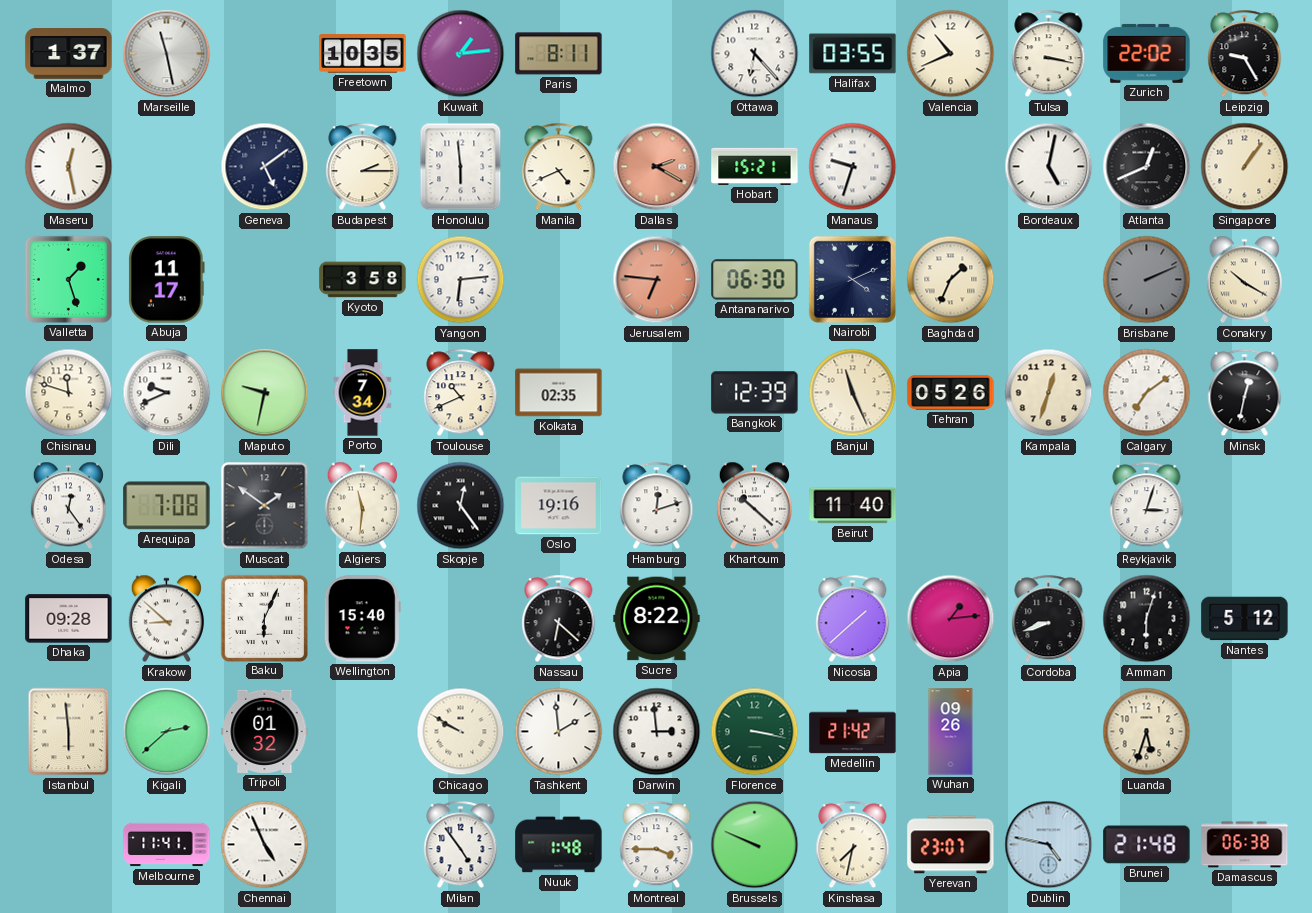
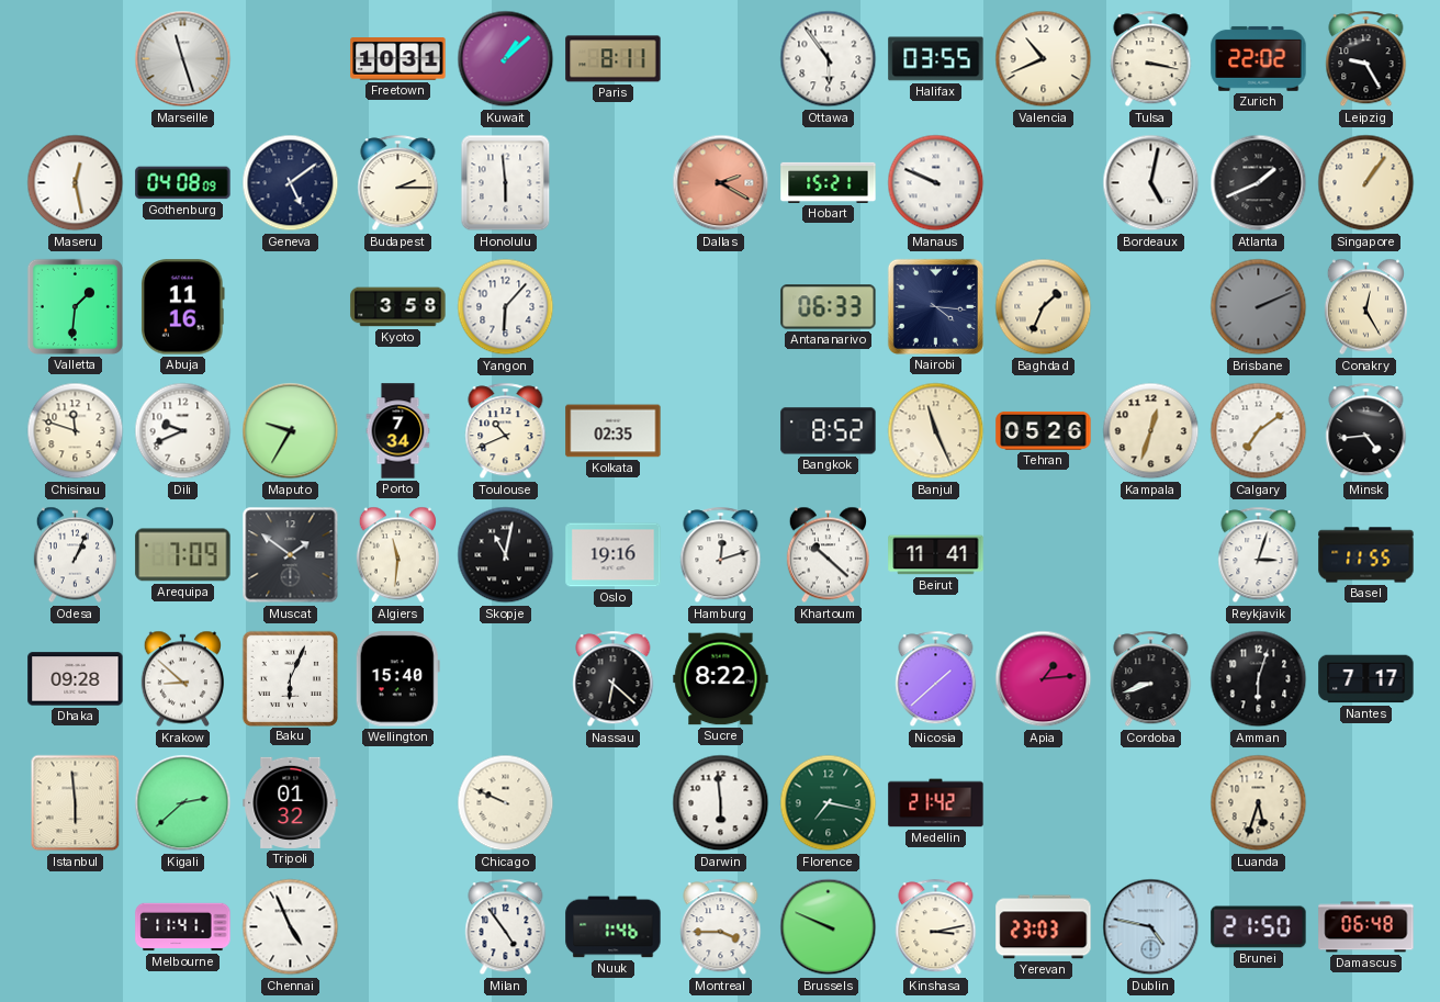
Malmo: 1:37 -> none
Marseille: 11:28 -> 11:27
Freetown: 10:35 -> 10:31
Kuwait: 1:14 -> 1:08
Ottawa: 6:23 -> 5:54
Gothenburg: none -> 04:08
Manila: 4:41 -> none
Manaus: 9:33 -> 9:49
Atlanta: 12:41 -> 1:41
Valletta: 1:27 -> 1:31
Abuja: 11:17 -> 11:16
Yangon: 6:14 -> 6:07
Jerusalem: 6:46 -> none
Antananarivo: 06:30 -> 06:33
Nairobi: 4:11 -> 4:16
Conakry: 10:20 -> 12:25
Maputo: 9:32 -> 9:35
Bangkok: 12:39 -> 8:52
Minsk: 12:32 -> 4:44
Odesa: 12:24 -> 1:04
Arequipa: 7:08 -> 7:09
Skopje: 12:24 -> 11:02
Beirut: 11:40 -> 11:41
Basel: none -> 11:55
Nantes: 5:12 -> 7:17
Chicago: 9:50 -> 9:49
Tashkent: 1:59 -> none
Darwin: 2:59 -> 5:59
Florence: 3:17 -> 7:17
Wuhan: 09:26 -> none
Nuuk: 1:48 -> 1:46
Kinshasa: 7:32 -> 3:13
Yerevan: 23:07 -> 23:03
Brunei: 21:48 -> 21:50
Damascus: 06:38 -> 06:48
